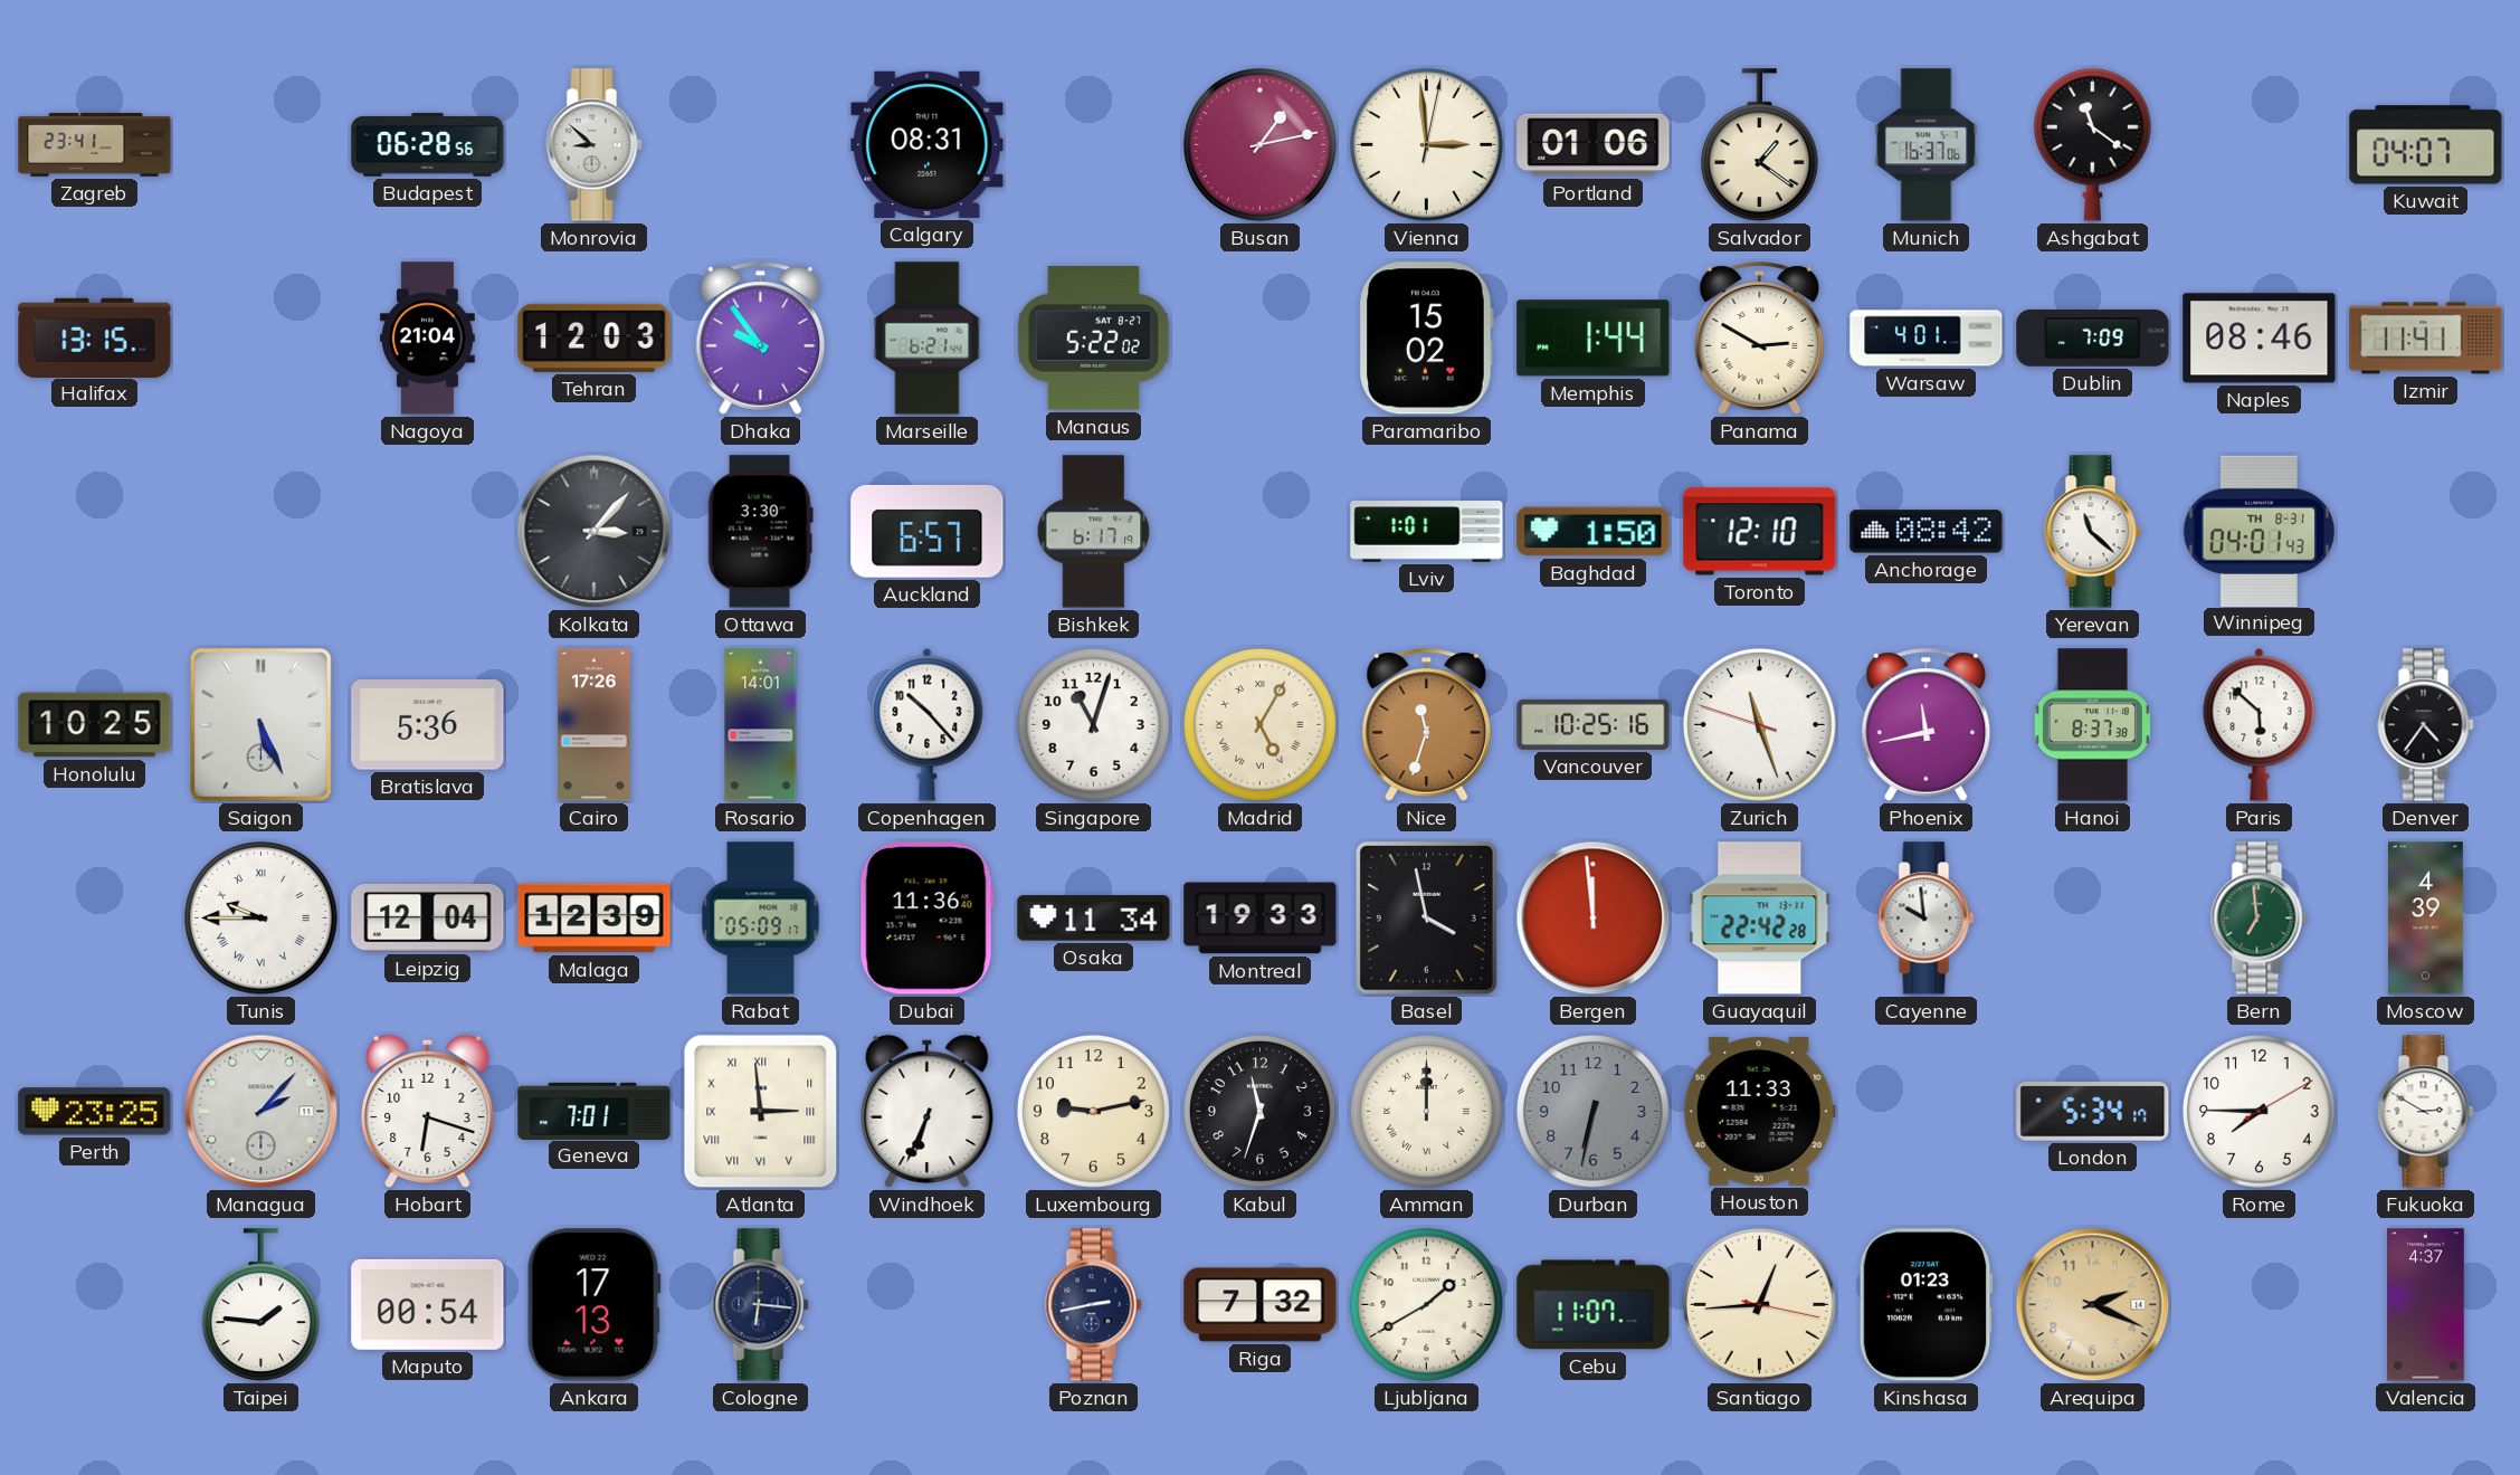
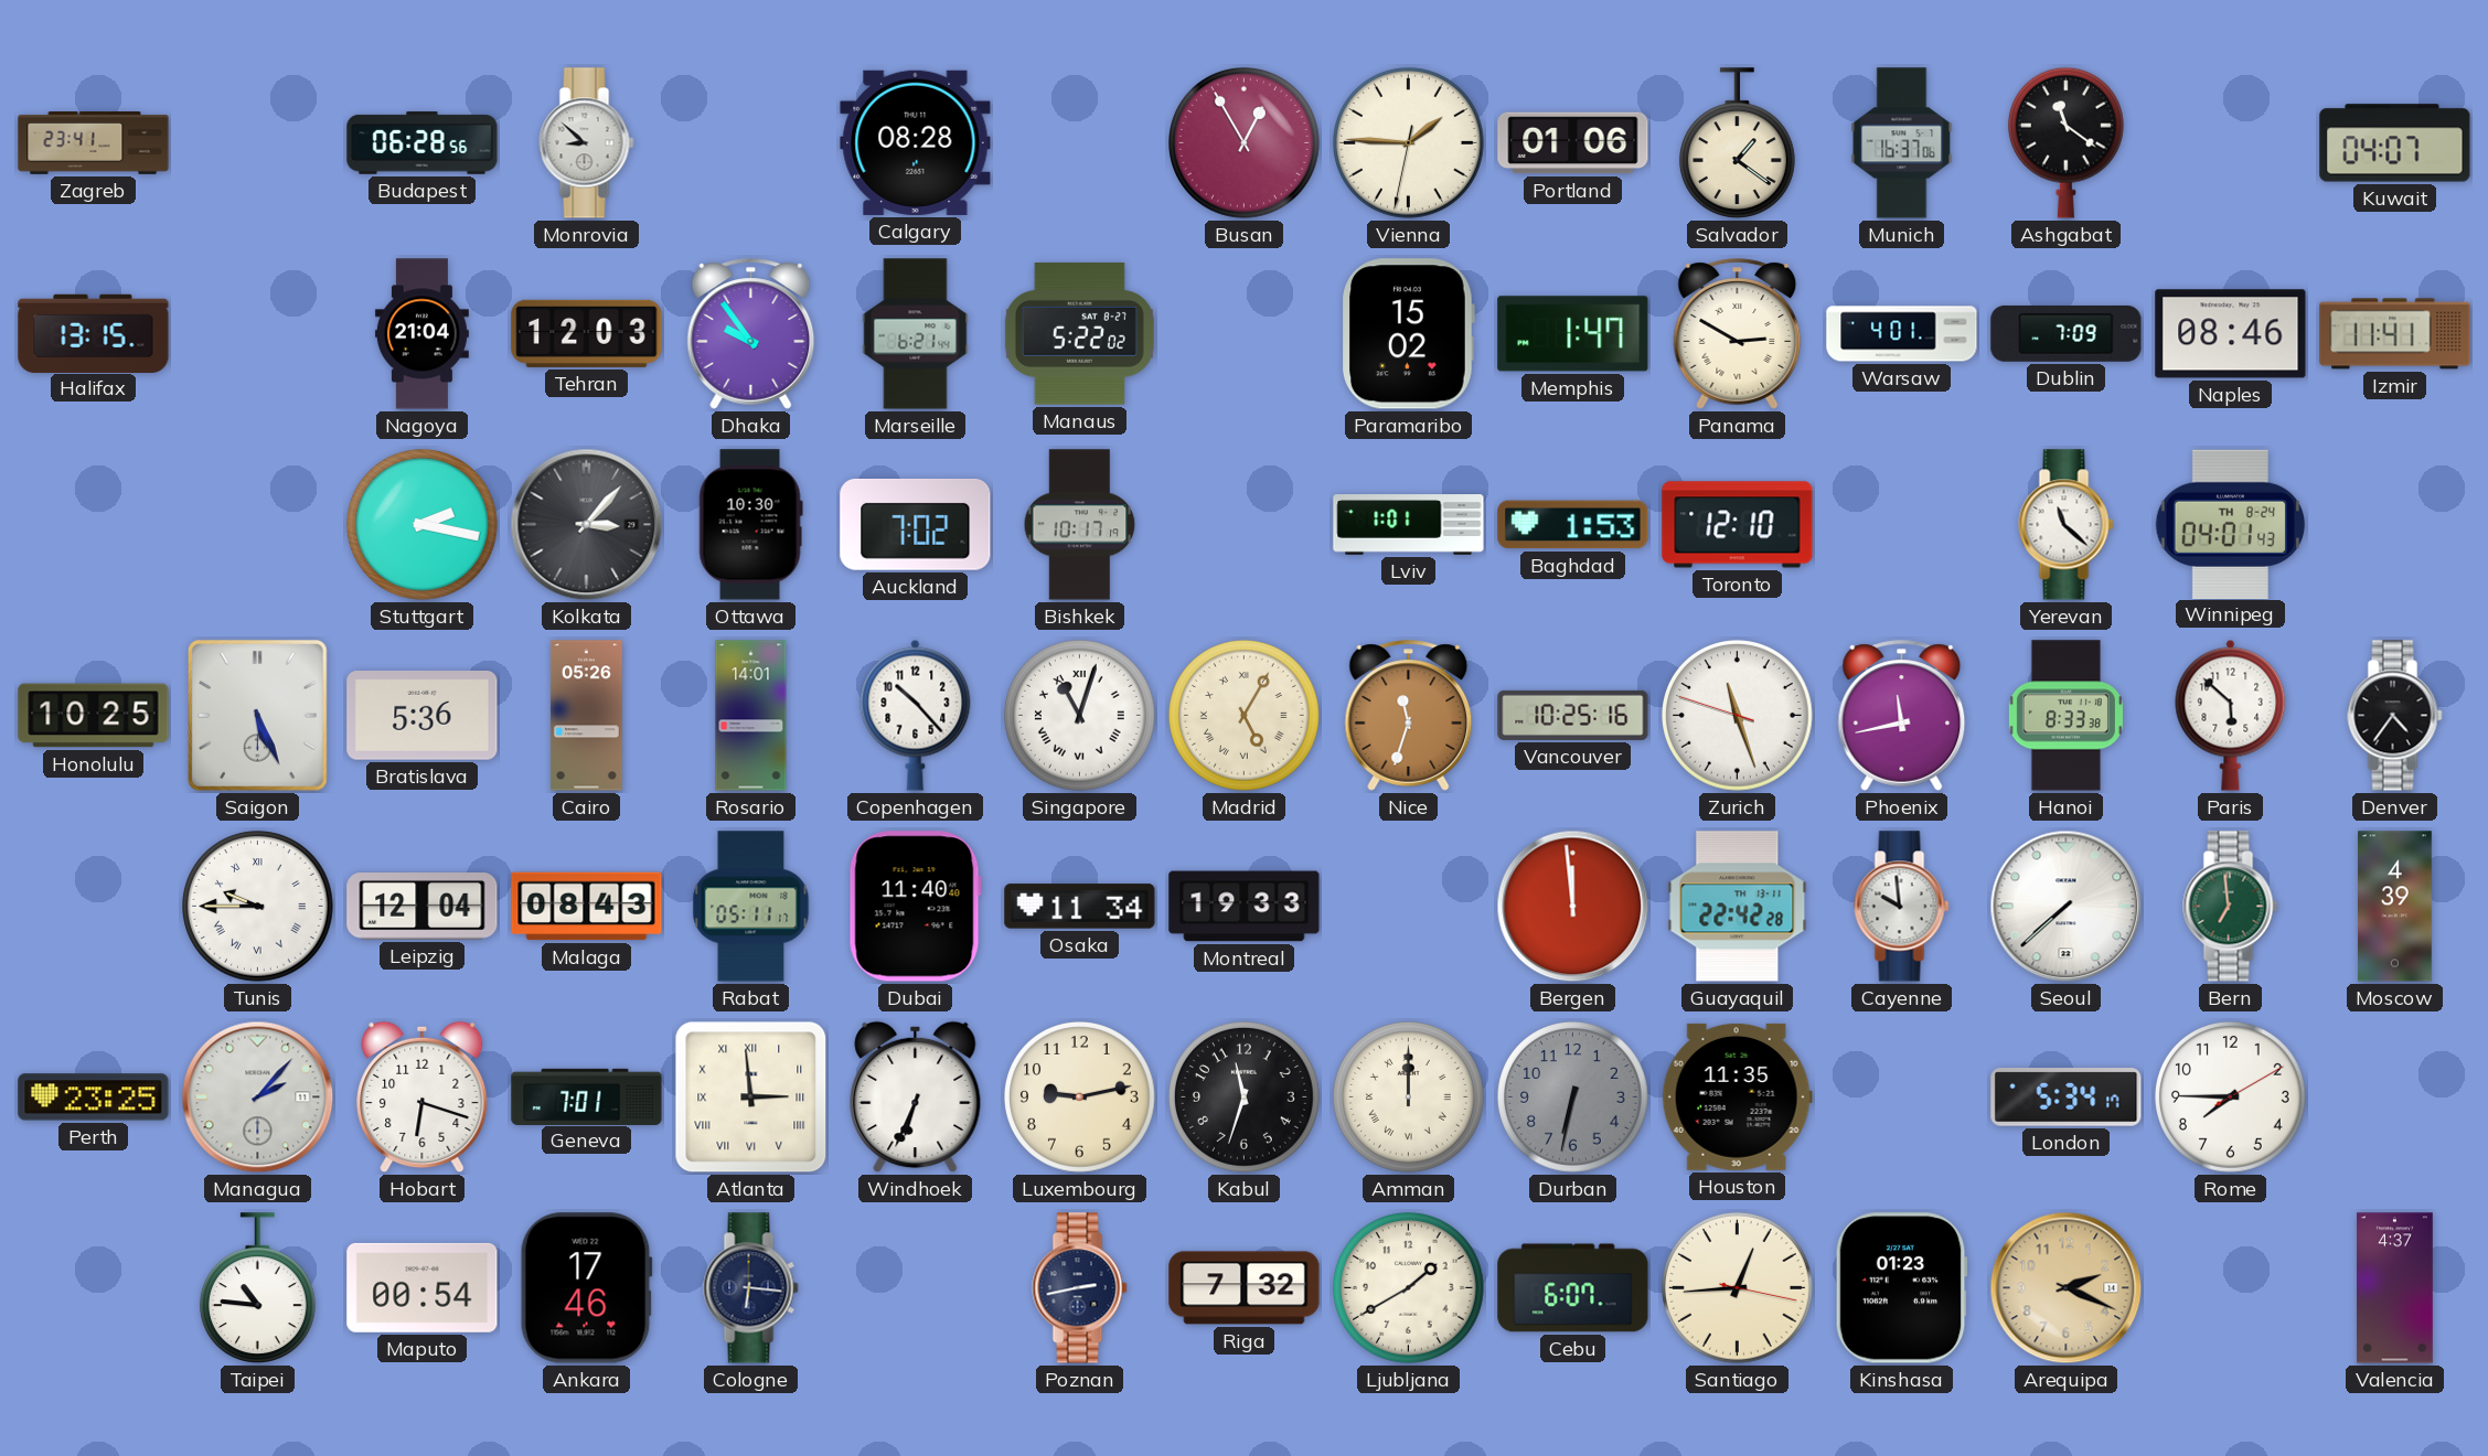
Calgary: 08:31 -> 08:28
Busan: 1:13 -> 12:55
Vienna: 2:59 -> 1:45
Memphis: 1:44 -> 1:47
Stuttgart: none -> 2:17
Ottawa: 3:30 -> 10:30
Auckland: 6:57 -> 7:02
Bishkek: 6:17 -> 10:17
Baghdad: 1:50 -> 1:53
Anchorage: 08:42 -> none
Winnipeg date: TH 8-31 -> TH 8-24
Cairo: 17:26 -> 05:26
Singapore numerals: Arabic -> Roman
Hanoi: 8:37 -> 8:33
Malaga: 12:39 -> 08:43
Rabat: 05:09 -> 05:11
Dubai: 11:36 -> 11:40
Basel: 3:58 -> none
Seoul: none -> 7:38
Houston: 11:33 -> 11:35
Fukuoka: 2:50 -> none
Taipei: 1:46 -> 10:46
Ankara: 17:13 -> 17:46
Cebu: 11:07 -> 6:07
